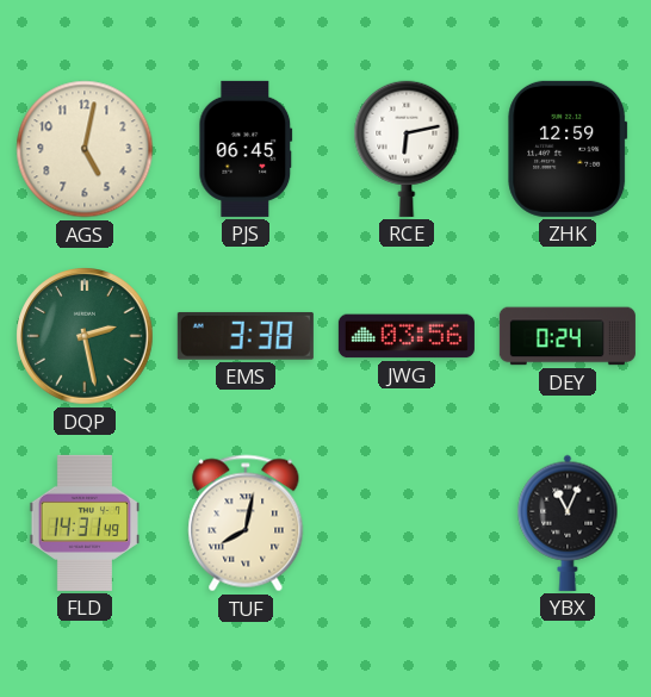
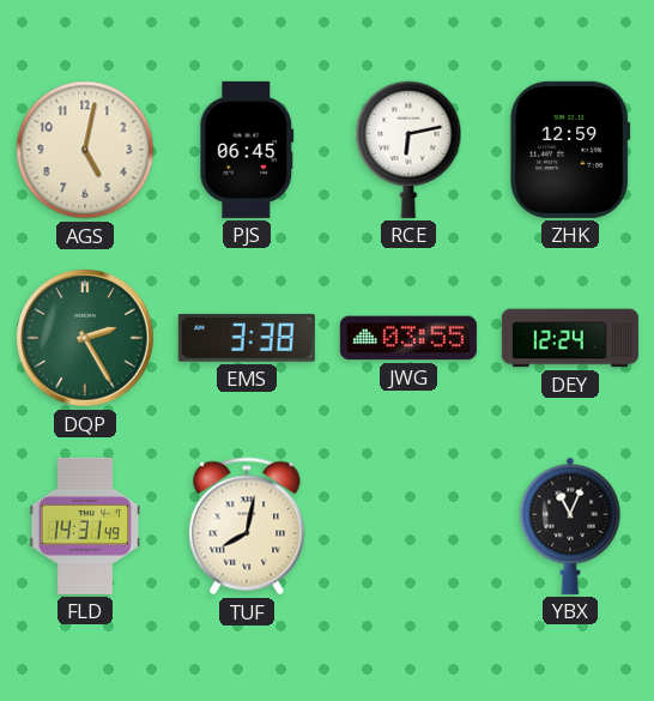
DQP: 2:28 -> 2:25
JWG: 03:56 -> 03:55
DEY: 0:24 -> 12:24
